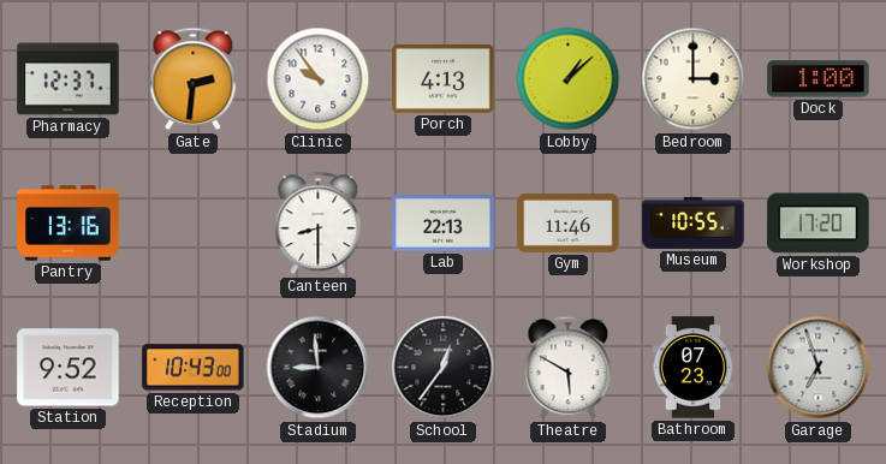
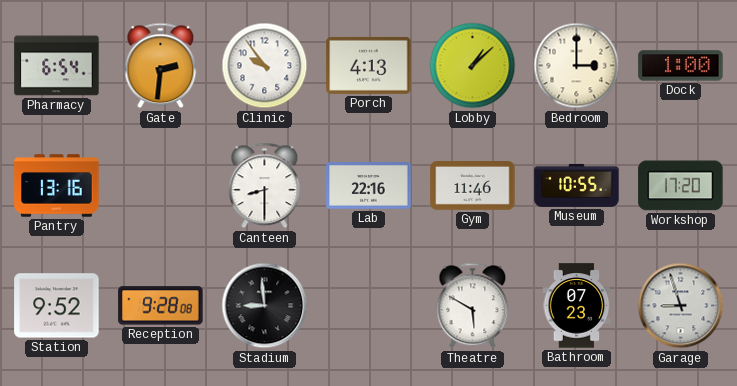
Pharmacy: 12:37 -> 6:54
Lab: 22:13 -> 22:16
Reception: 10:43 -> 9:28
School: 12:36 -> none
Garage: 6:57 -> 8:57
